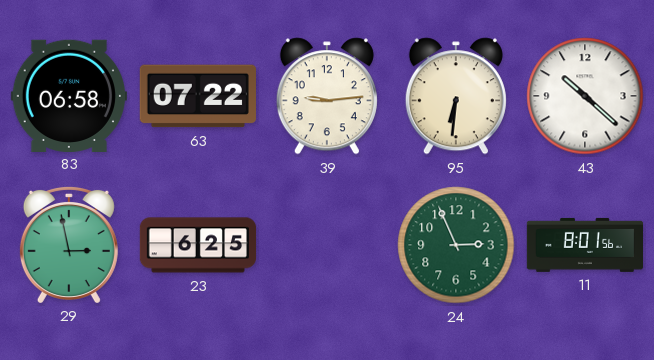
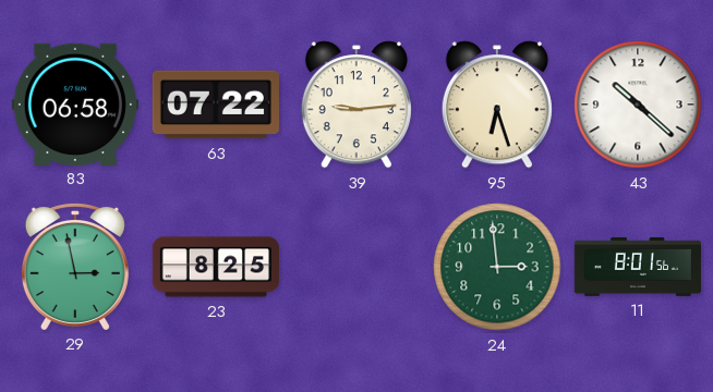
95: 6:31 -> 6:27
23: 6:25 -> 8:25
24: 2:56 -> 2:59
